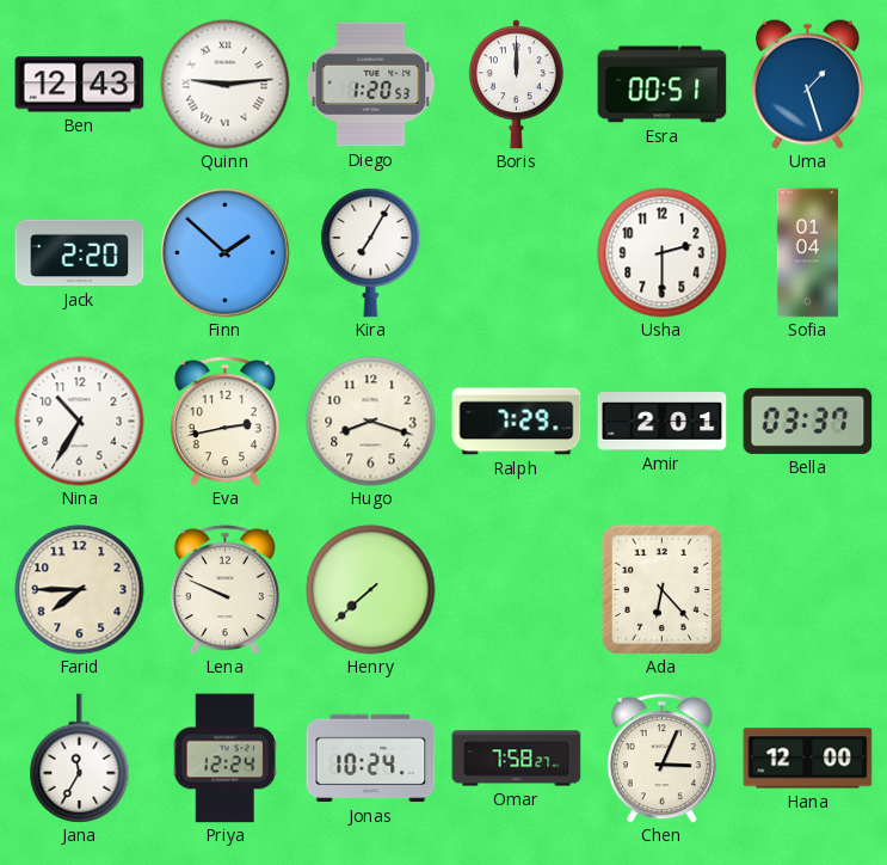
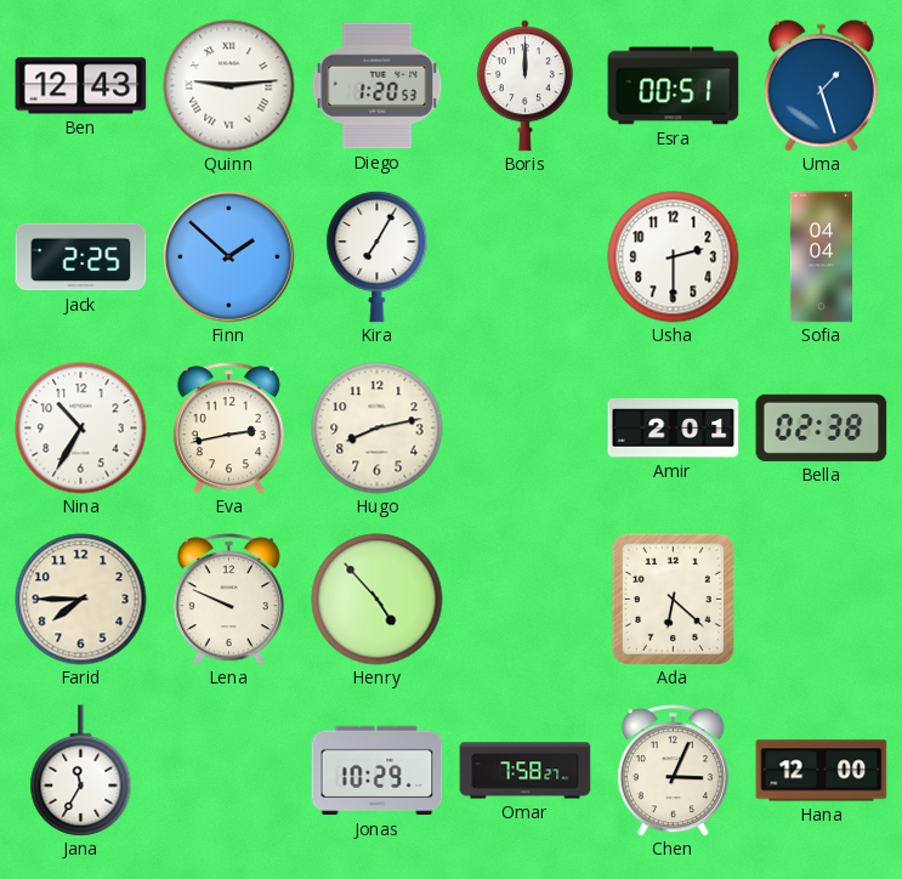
Jack: 2:20 -> 2:25
Sofia: 01:04 -> 04:04
Hugo: 8:18 -> 8:13
Ralph: 7:29 -> none
Bella: 03:37 -> 02:38
Henry: 7:38 -> 4:53
Ada: 6:23 -> 6:22
Priya: 12:24 -> none
Jonas: 10:24 -> 10:29
